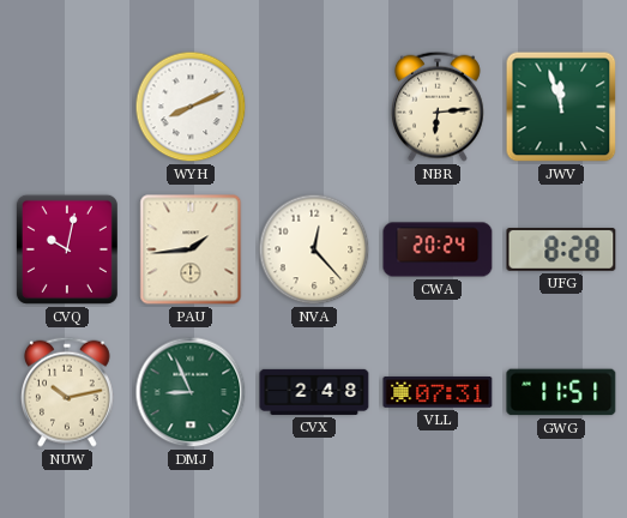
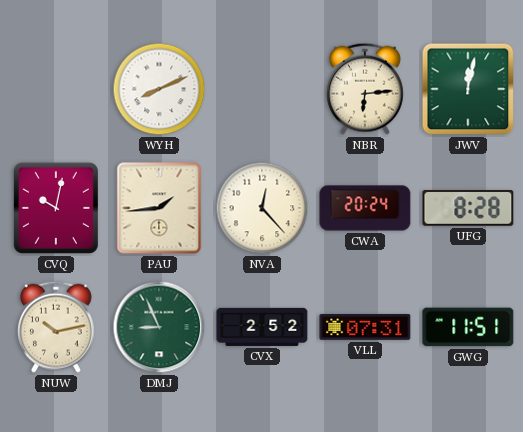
JWV: 11:57 -> 12:02
CVX: 2:48 -> 2:52
